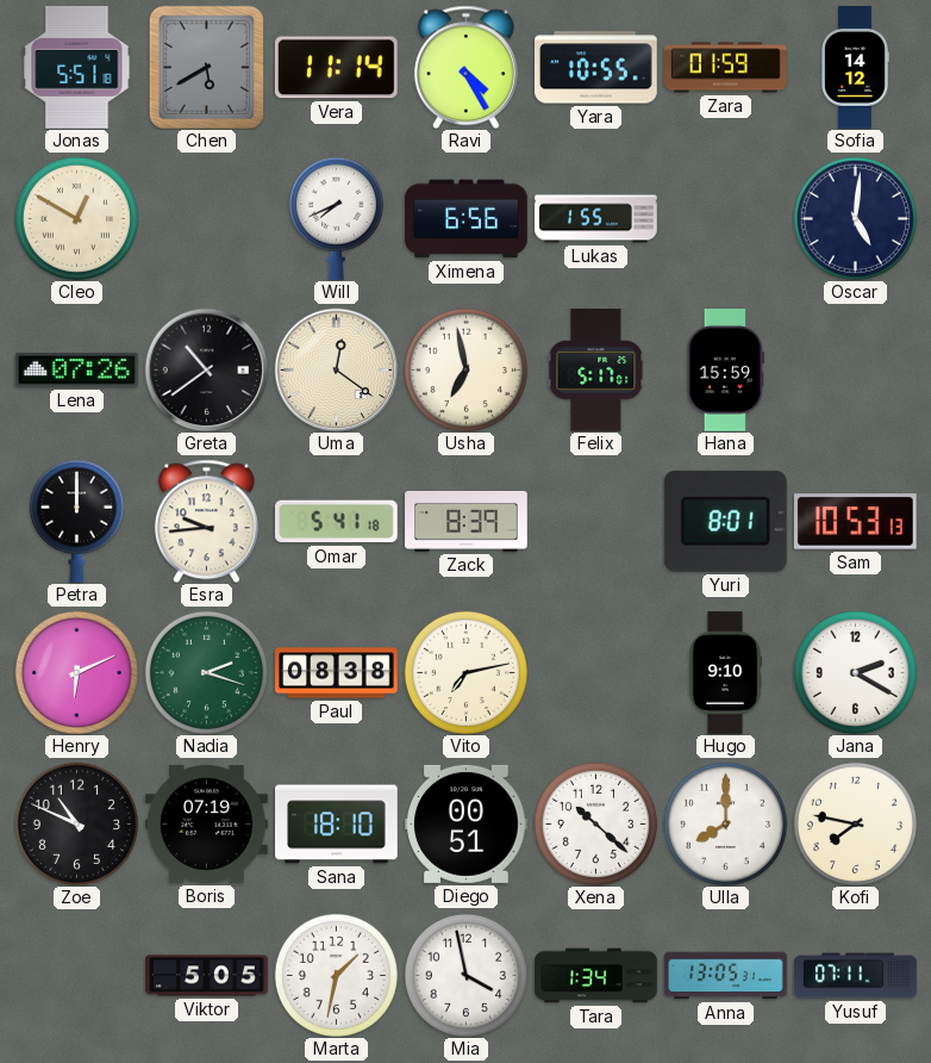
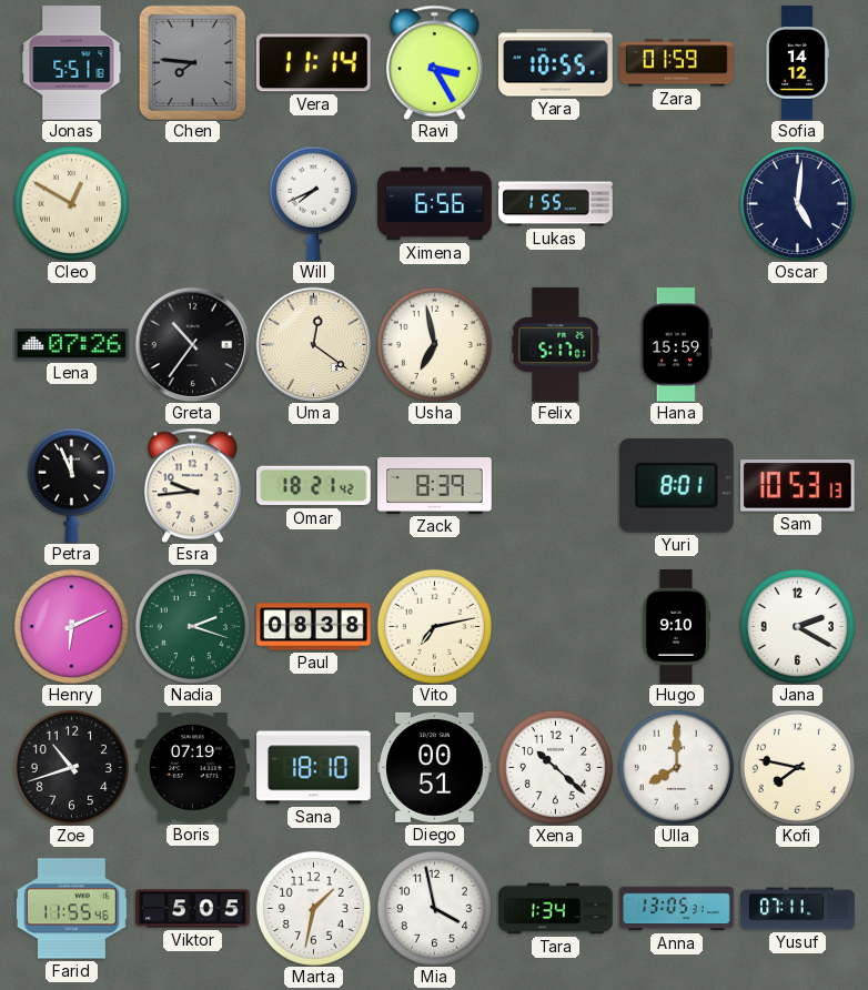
Chen: 5:40 -> 7:46
Ravi: 4:25 -> 3:25
Greta: 10:39 -> 10:36
Petra: 12:00 -> 11:56
Omar: 5:41 -> 18:21
Zoe: 10:49 -> 10:42
Farid: none -> 11:55
